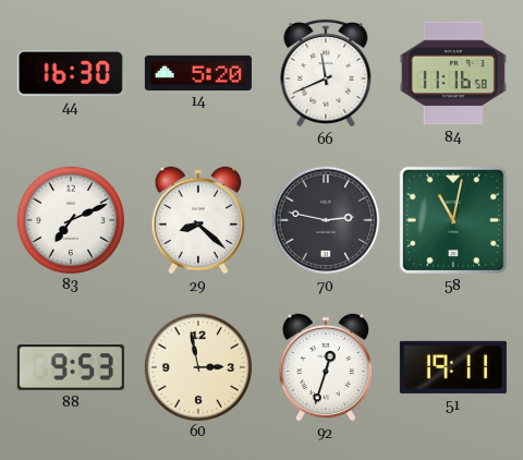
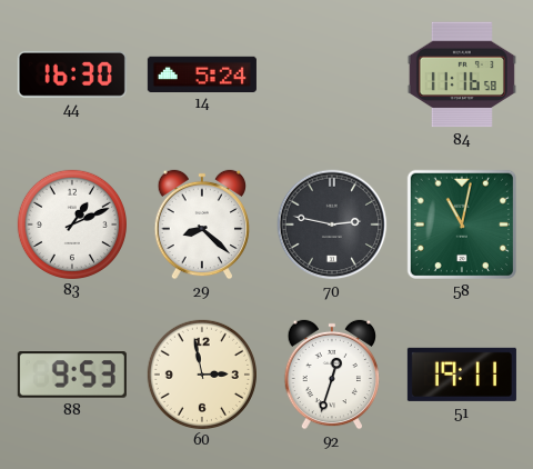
14: 5:20 -> 5:24
66: 11:41 -> none
83: 7:11 -> 1:11
